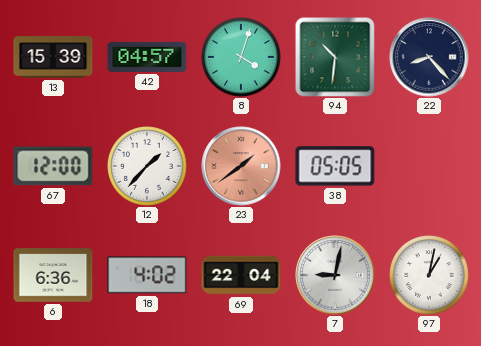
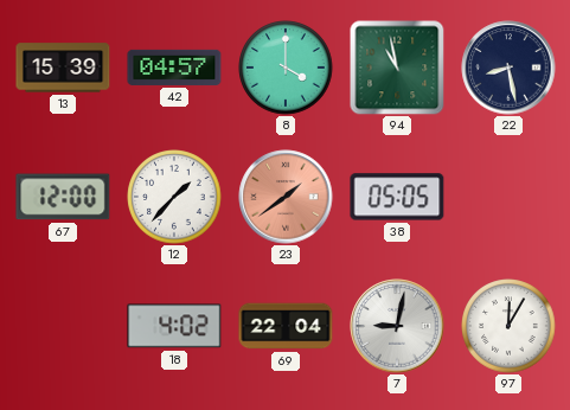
8: 4:03 -> 4:00
94: 10:31 -> 10:58
22: 8:23 -> 8:28
6: 6:36 -> none
97: 1:02 -> 12:05
